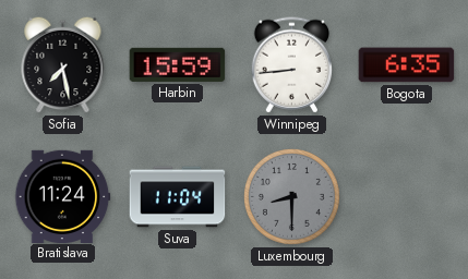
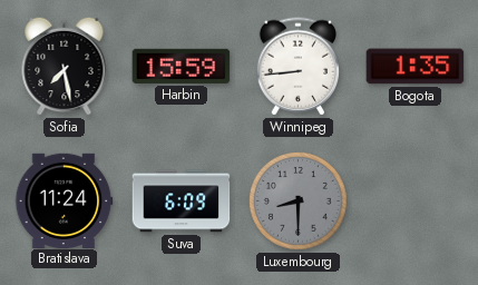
Bogota: 6:35 -> 1:35
Suva: 11:04 -> 6:09
